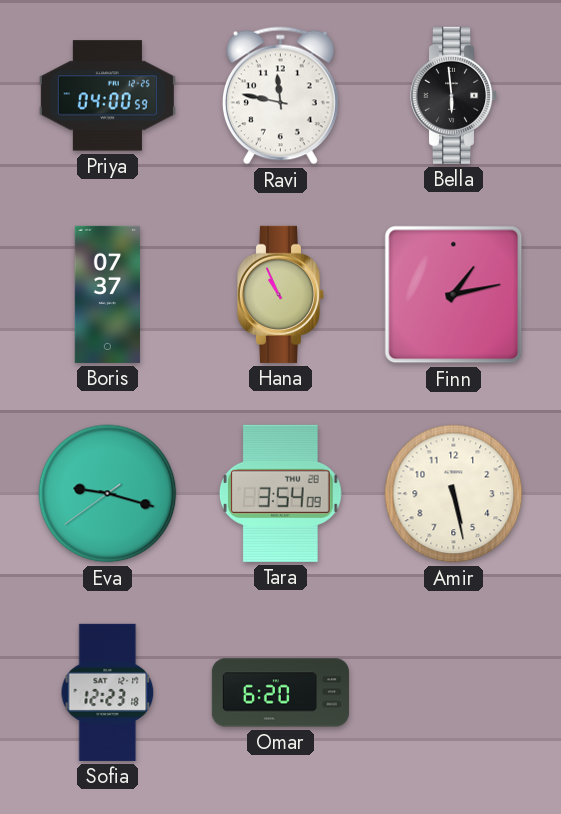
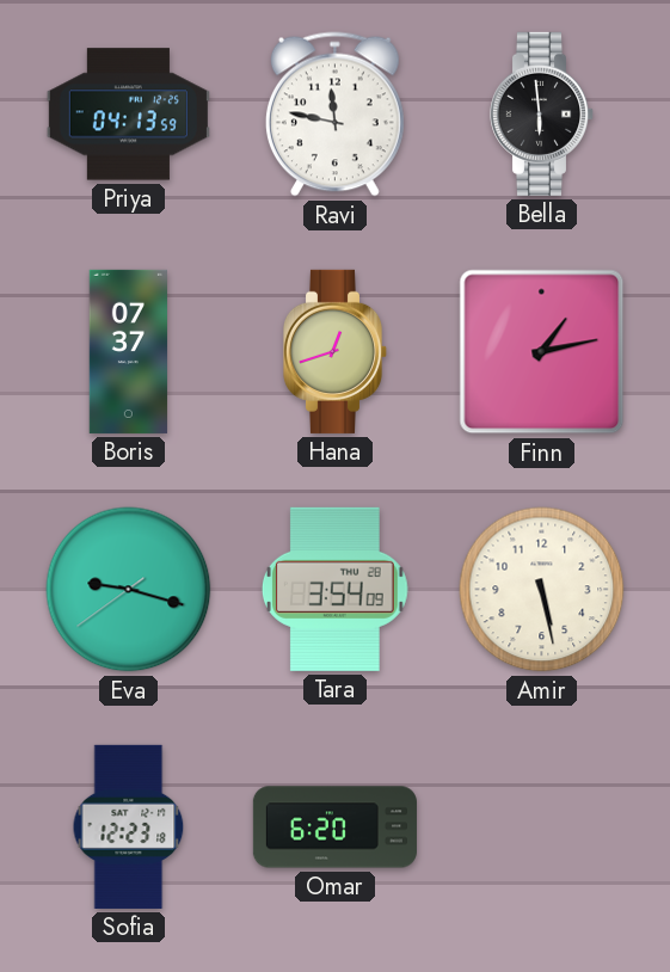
Priya: 04:00 -> 04:13
Hana: 10:56 -> 12:42
